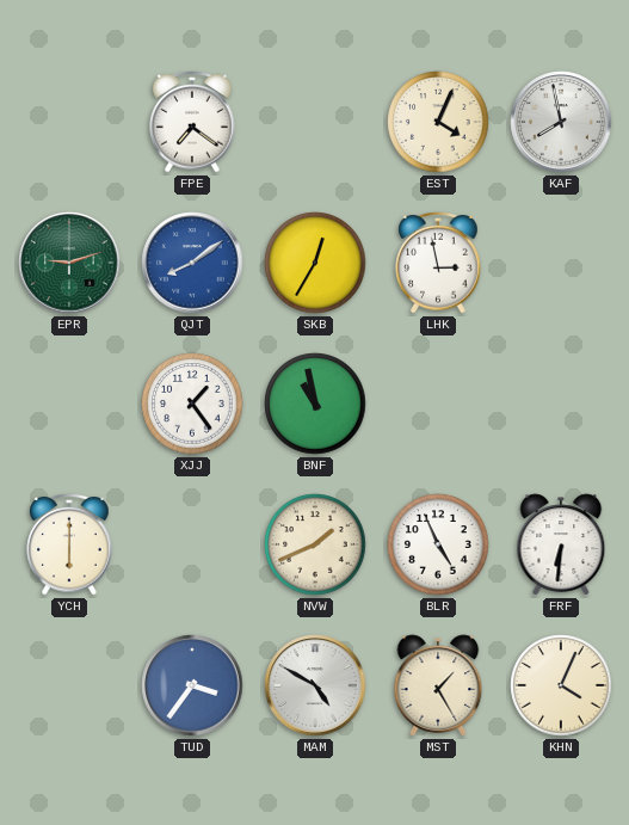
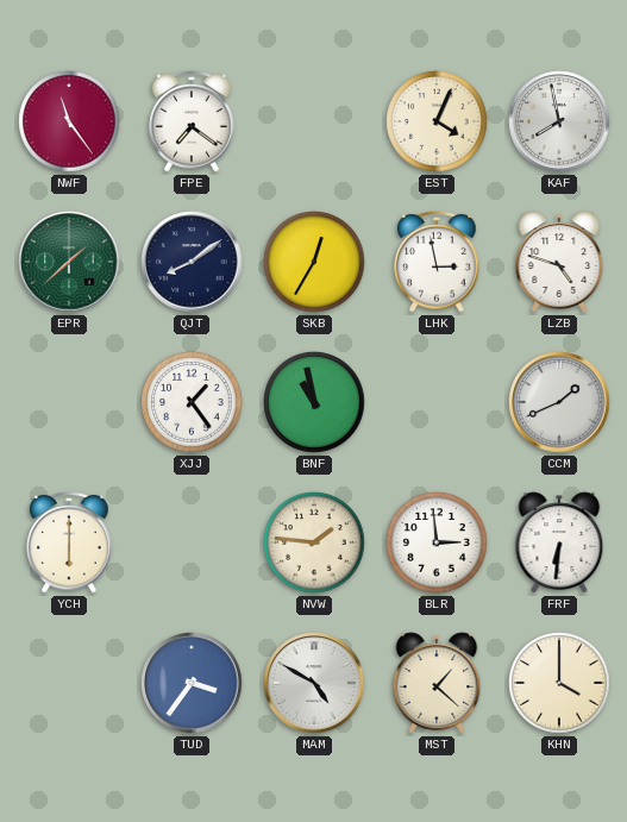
NWF: none -> 11:24
EPR: 9:12 -> 1:38
QJT dial: blue -> navy
LZB: none -> 4:48
CCM: none -> 1:41
NVW: 1:41 -> 1:46
BLR: 4:56 -> 2:59
MST: 1:25 -> 1:22
KHN: 4:04 -> 4:00
